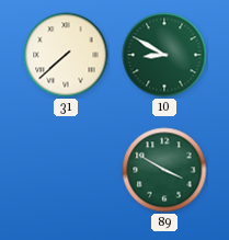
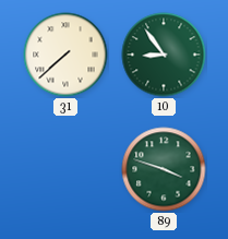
10: 8:50 -> 8:54
89: 3:50 -> 3:48
